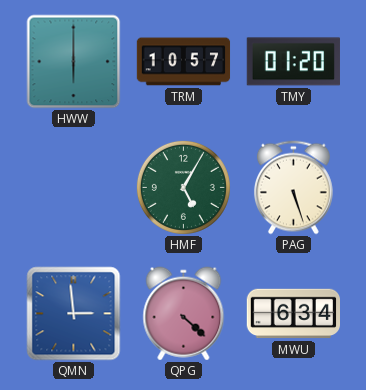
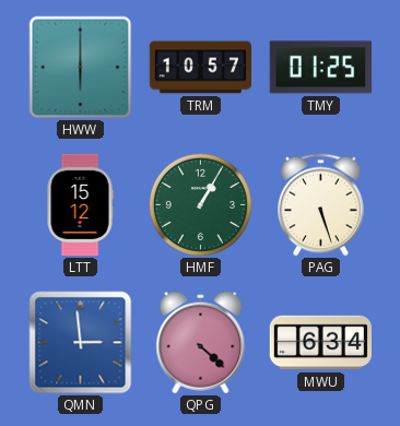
TMY: 01:20 -> 01:25
LTT: none -> 15:12
HMF: 5:05 -> 1:05
